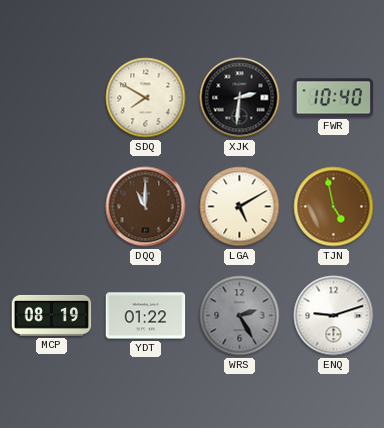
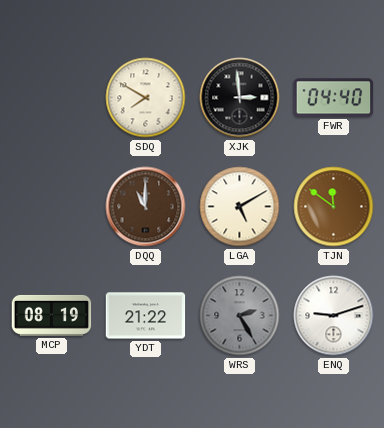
XJK: 2:31 -> 2:59
FWR: 10:40 -> 04:40
TJN: 4:58 -> 11:51
YDT: 01:22 -> 21:22
